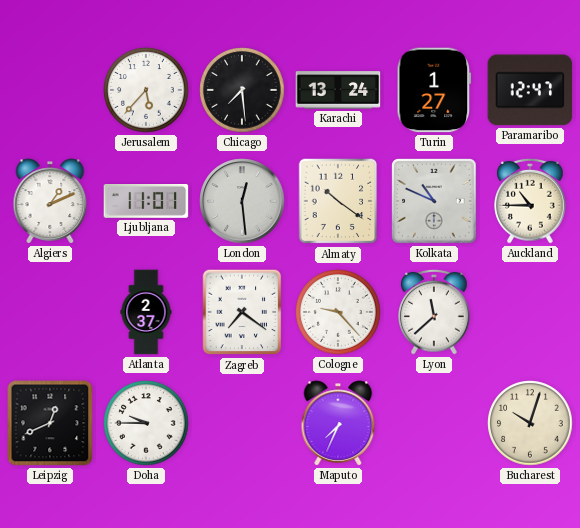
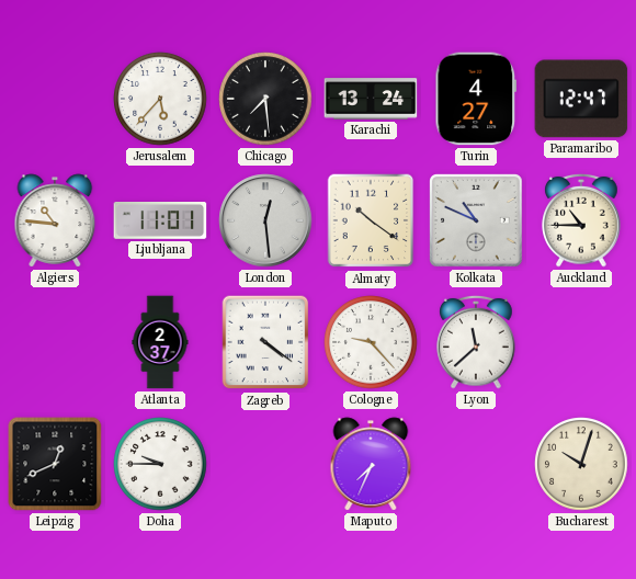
Turin: 1:27 -> 4:27
Algiers: 1:11 -> 10:46
Zagreb: 7:21 -> 4:21
